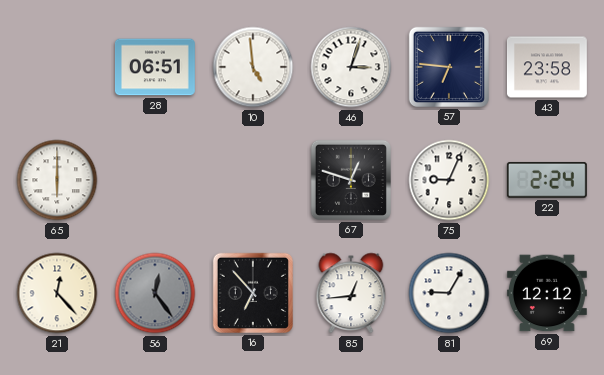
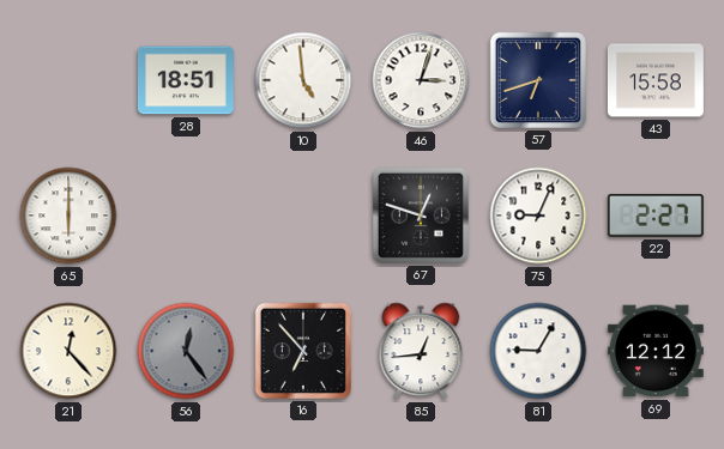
28: 06:51 -> 18:51
57: 6:46 -> 6:42
43: 23:58 -> 15:58
22: 2:24 -> 2:27
